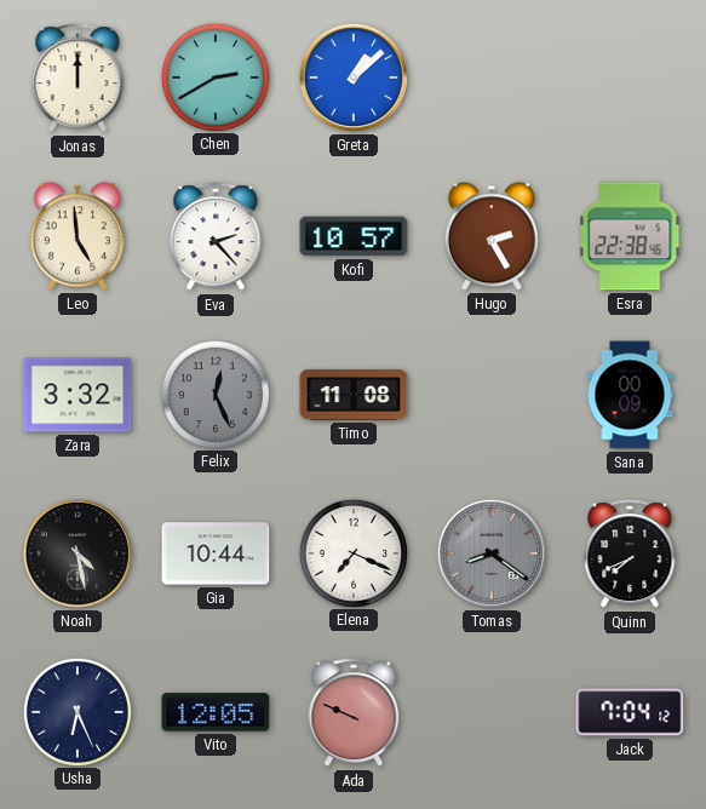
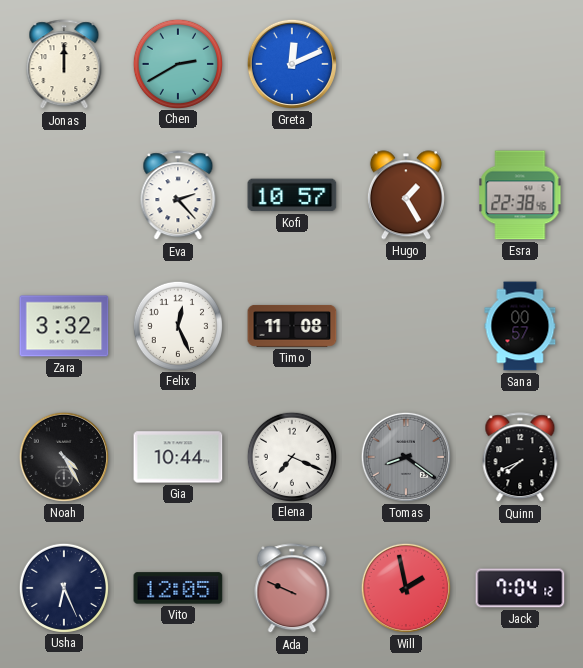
Greta: 1:08 -> 12:11
Leo: 4:59 -> none
Hugo: 2:25 -> 1:25
Felix dial: grey -> white
Sana: 00:09 -> 00:57
Noah: 4:28 -> 4:25
Will: none -> 1:58
